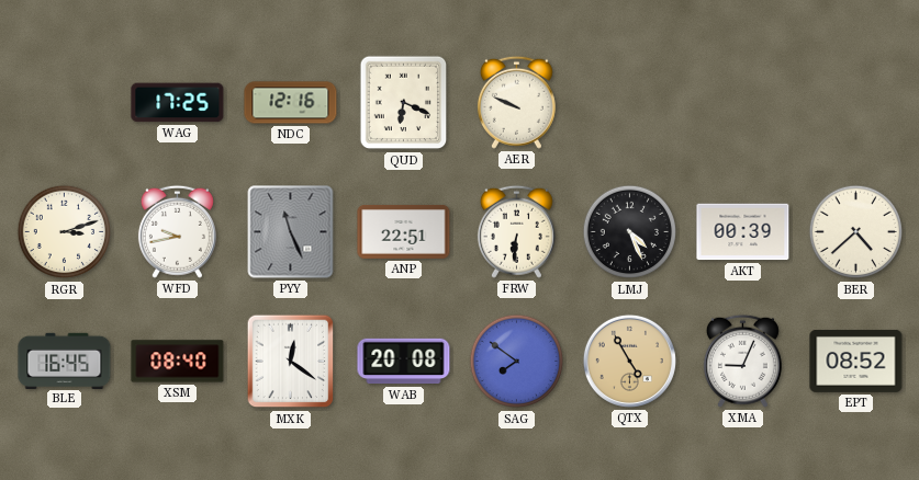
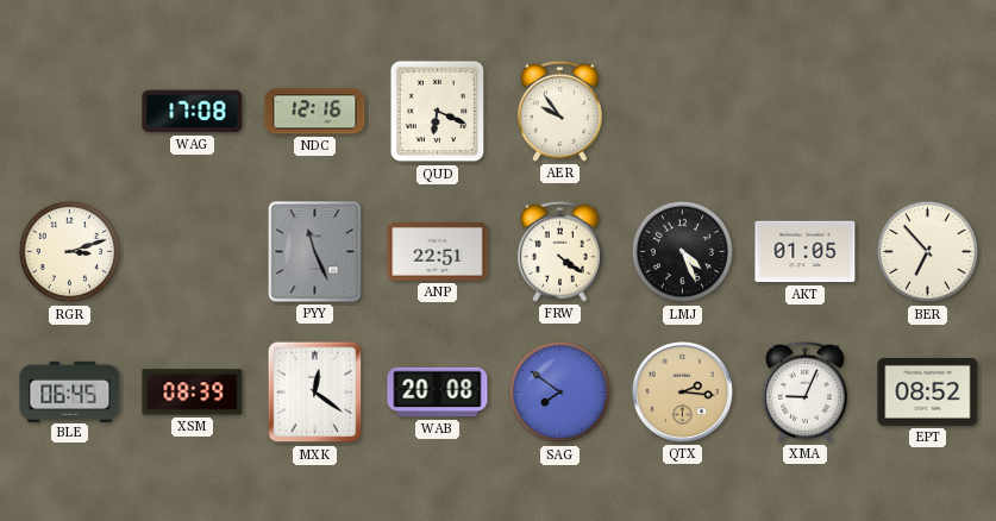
WAG: 17:25 -> 17:08
AER: 9:49 -> 9:54
WFD: 9:43 -> none
FRW: 6:31 -> 4:21
AKT: 00:39 -> 01:05
BER: 4:38 -> 6:53
BLE: 16:45 -> 06:45
XSM: 08:40 -> 08:39
QTX: 4:55 -> 2:16
